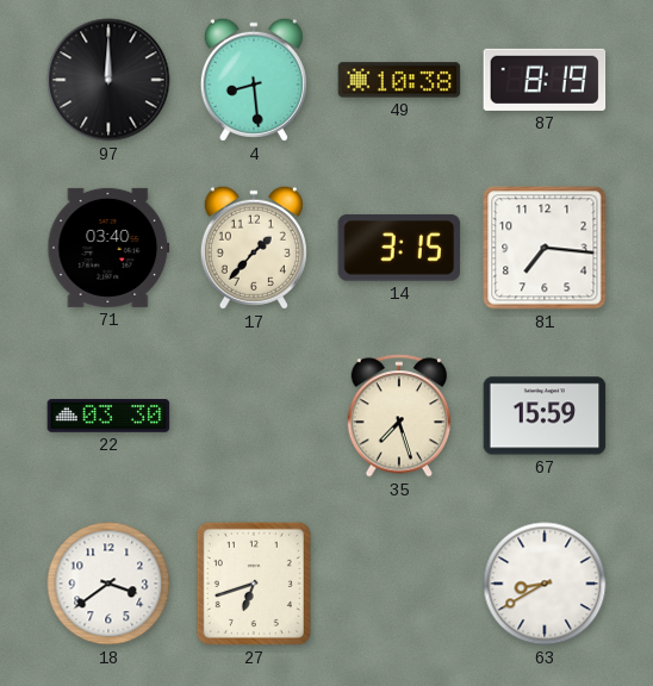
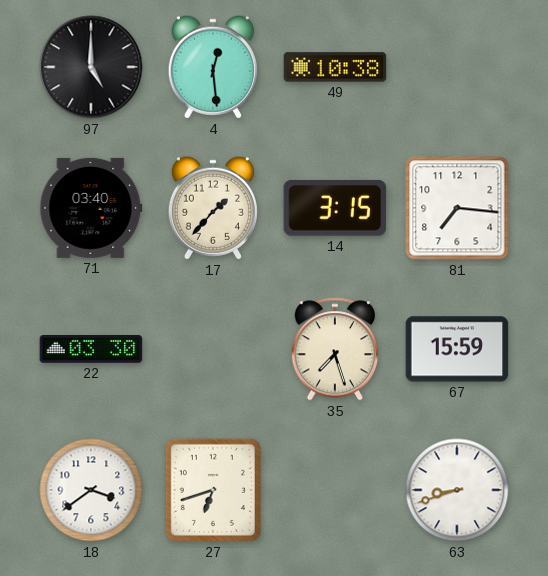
97: 12:00 -> 5:00
4: 8:29 -> 12:29
87: 8:19 -> none
63: 8:40 -> 8:42
